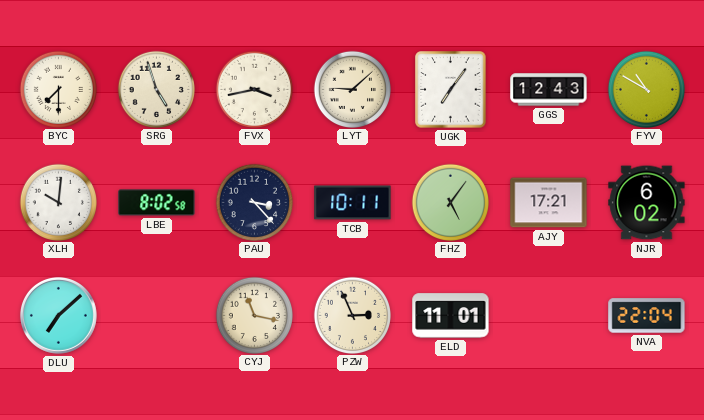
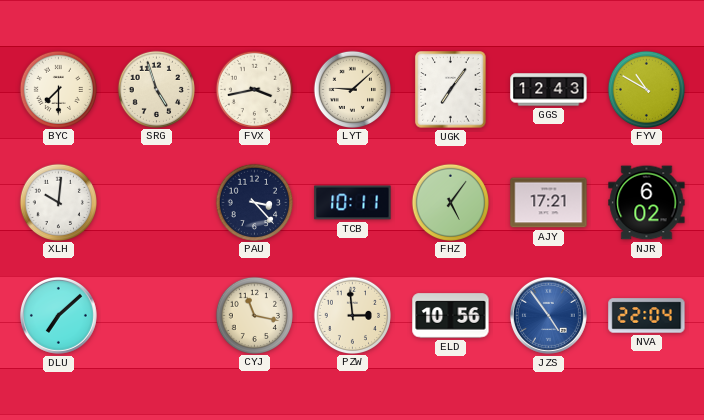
LBE: 8:02 -> none
PZW: 2:56 -> 2:59
ELD: 11:01 -> 10:56
JZS: none -> 4:54
